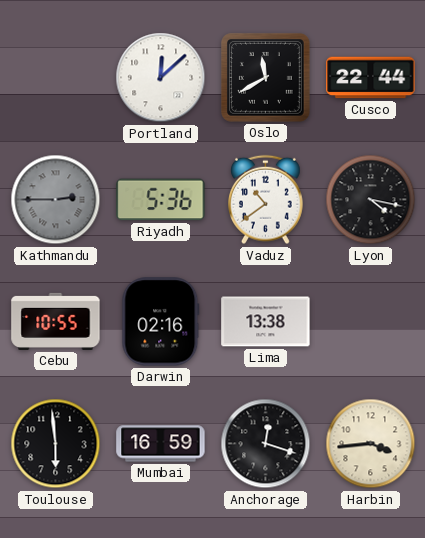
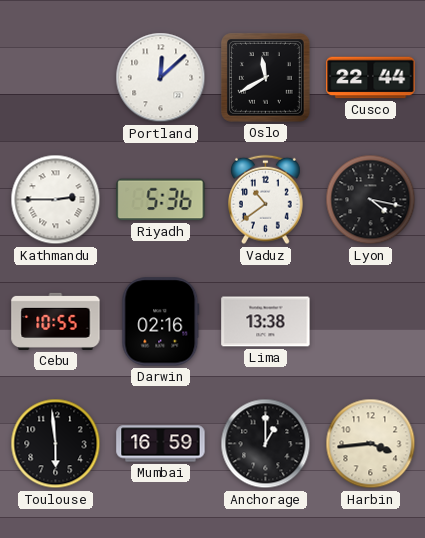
Kathmandu dial: grey -> white
Anchorage: 12:18 -> 1:00
